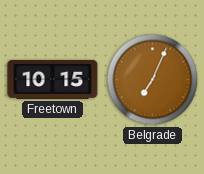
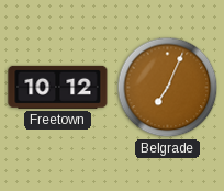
Freetown: 10:15 -> 10:12
